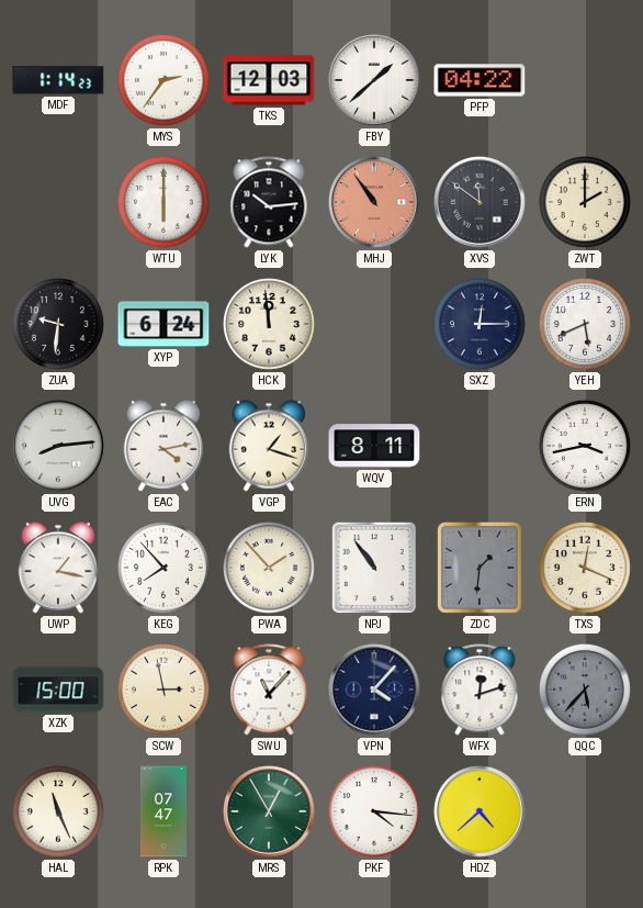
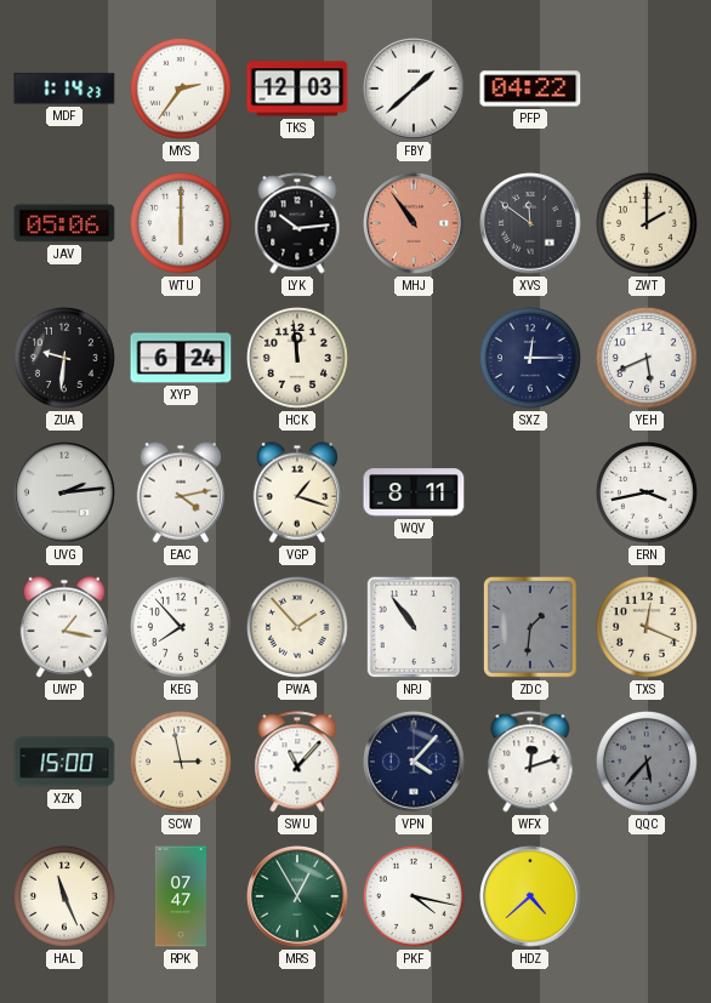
JAV: none -> 05:06
UVG: 8:14 -> 2:14
PKF: 4:16 -> 4:17
